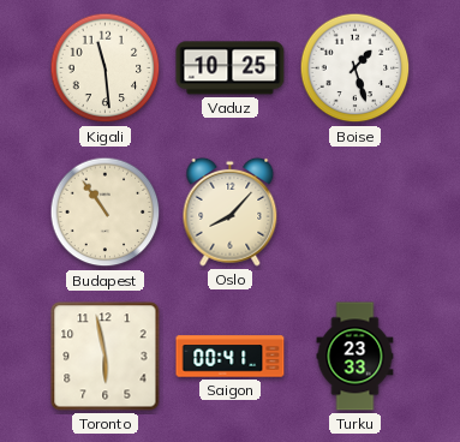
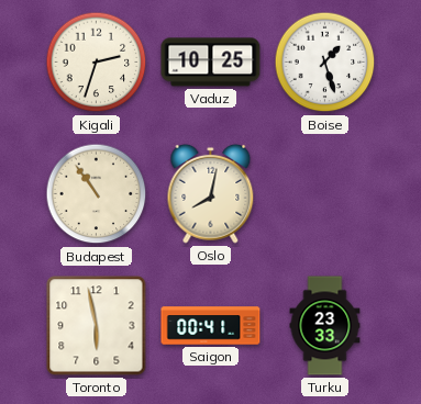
Kigali: 11:29 -> 2:33
Oslo: 8:07 -> 8:02
